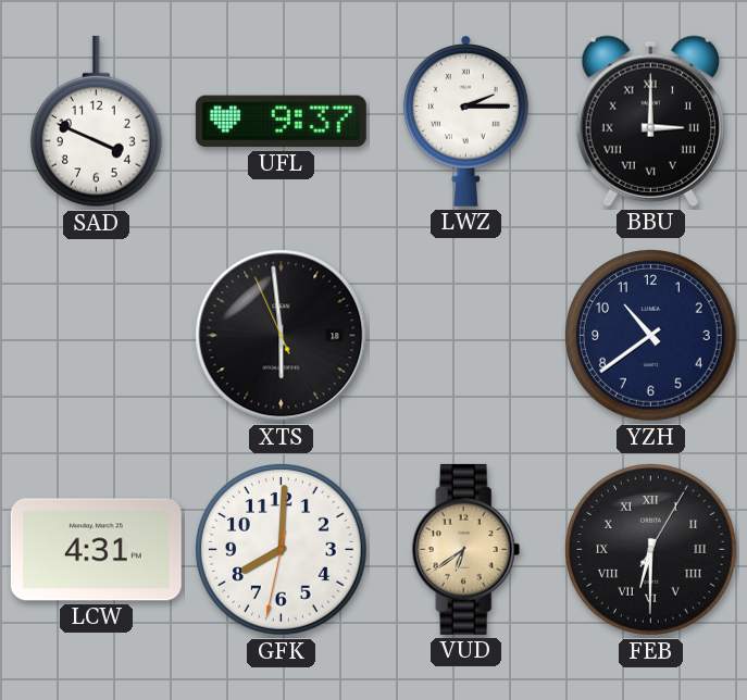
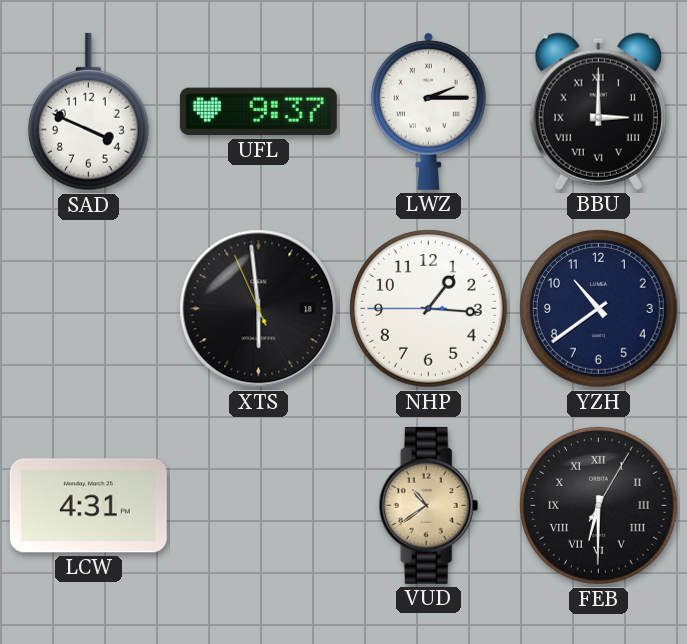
NHP: none -> 1:15
GFK: 8:00 -> none
VUD: 6:39 -> 10:39
